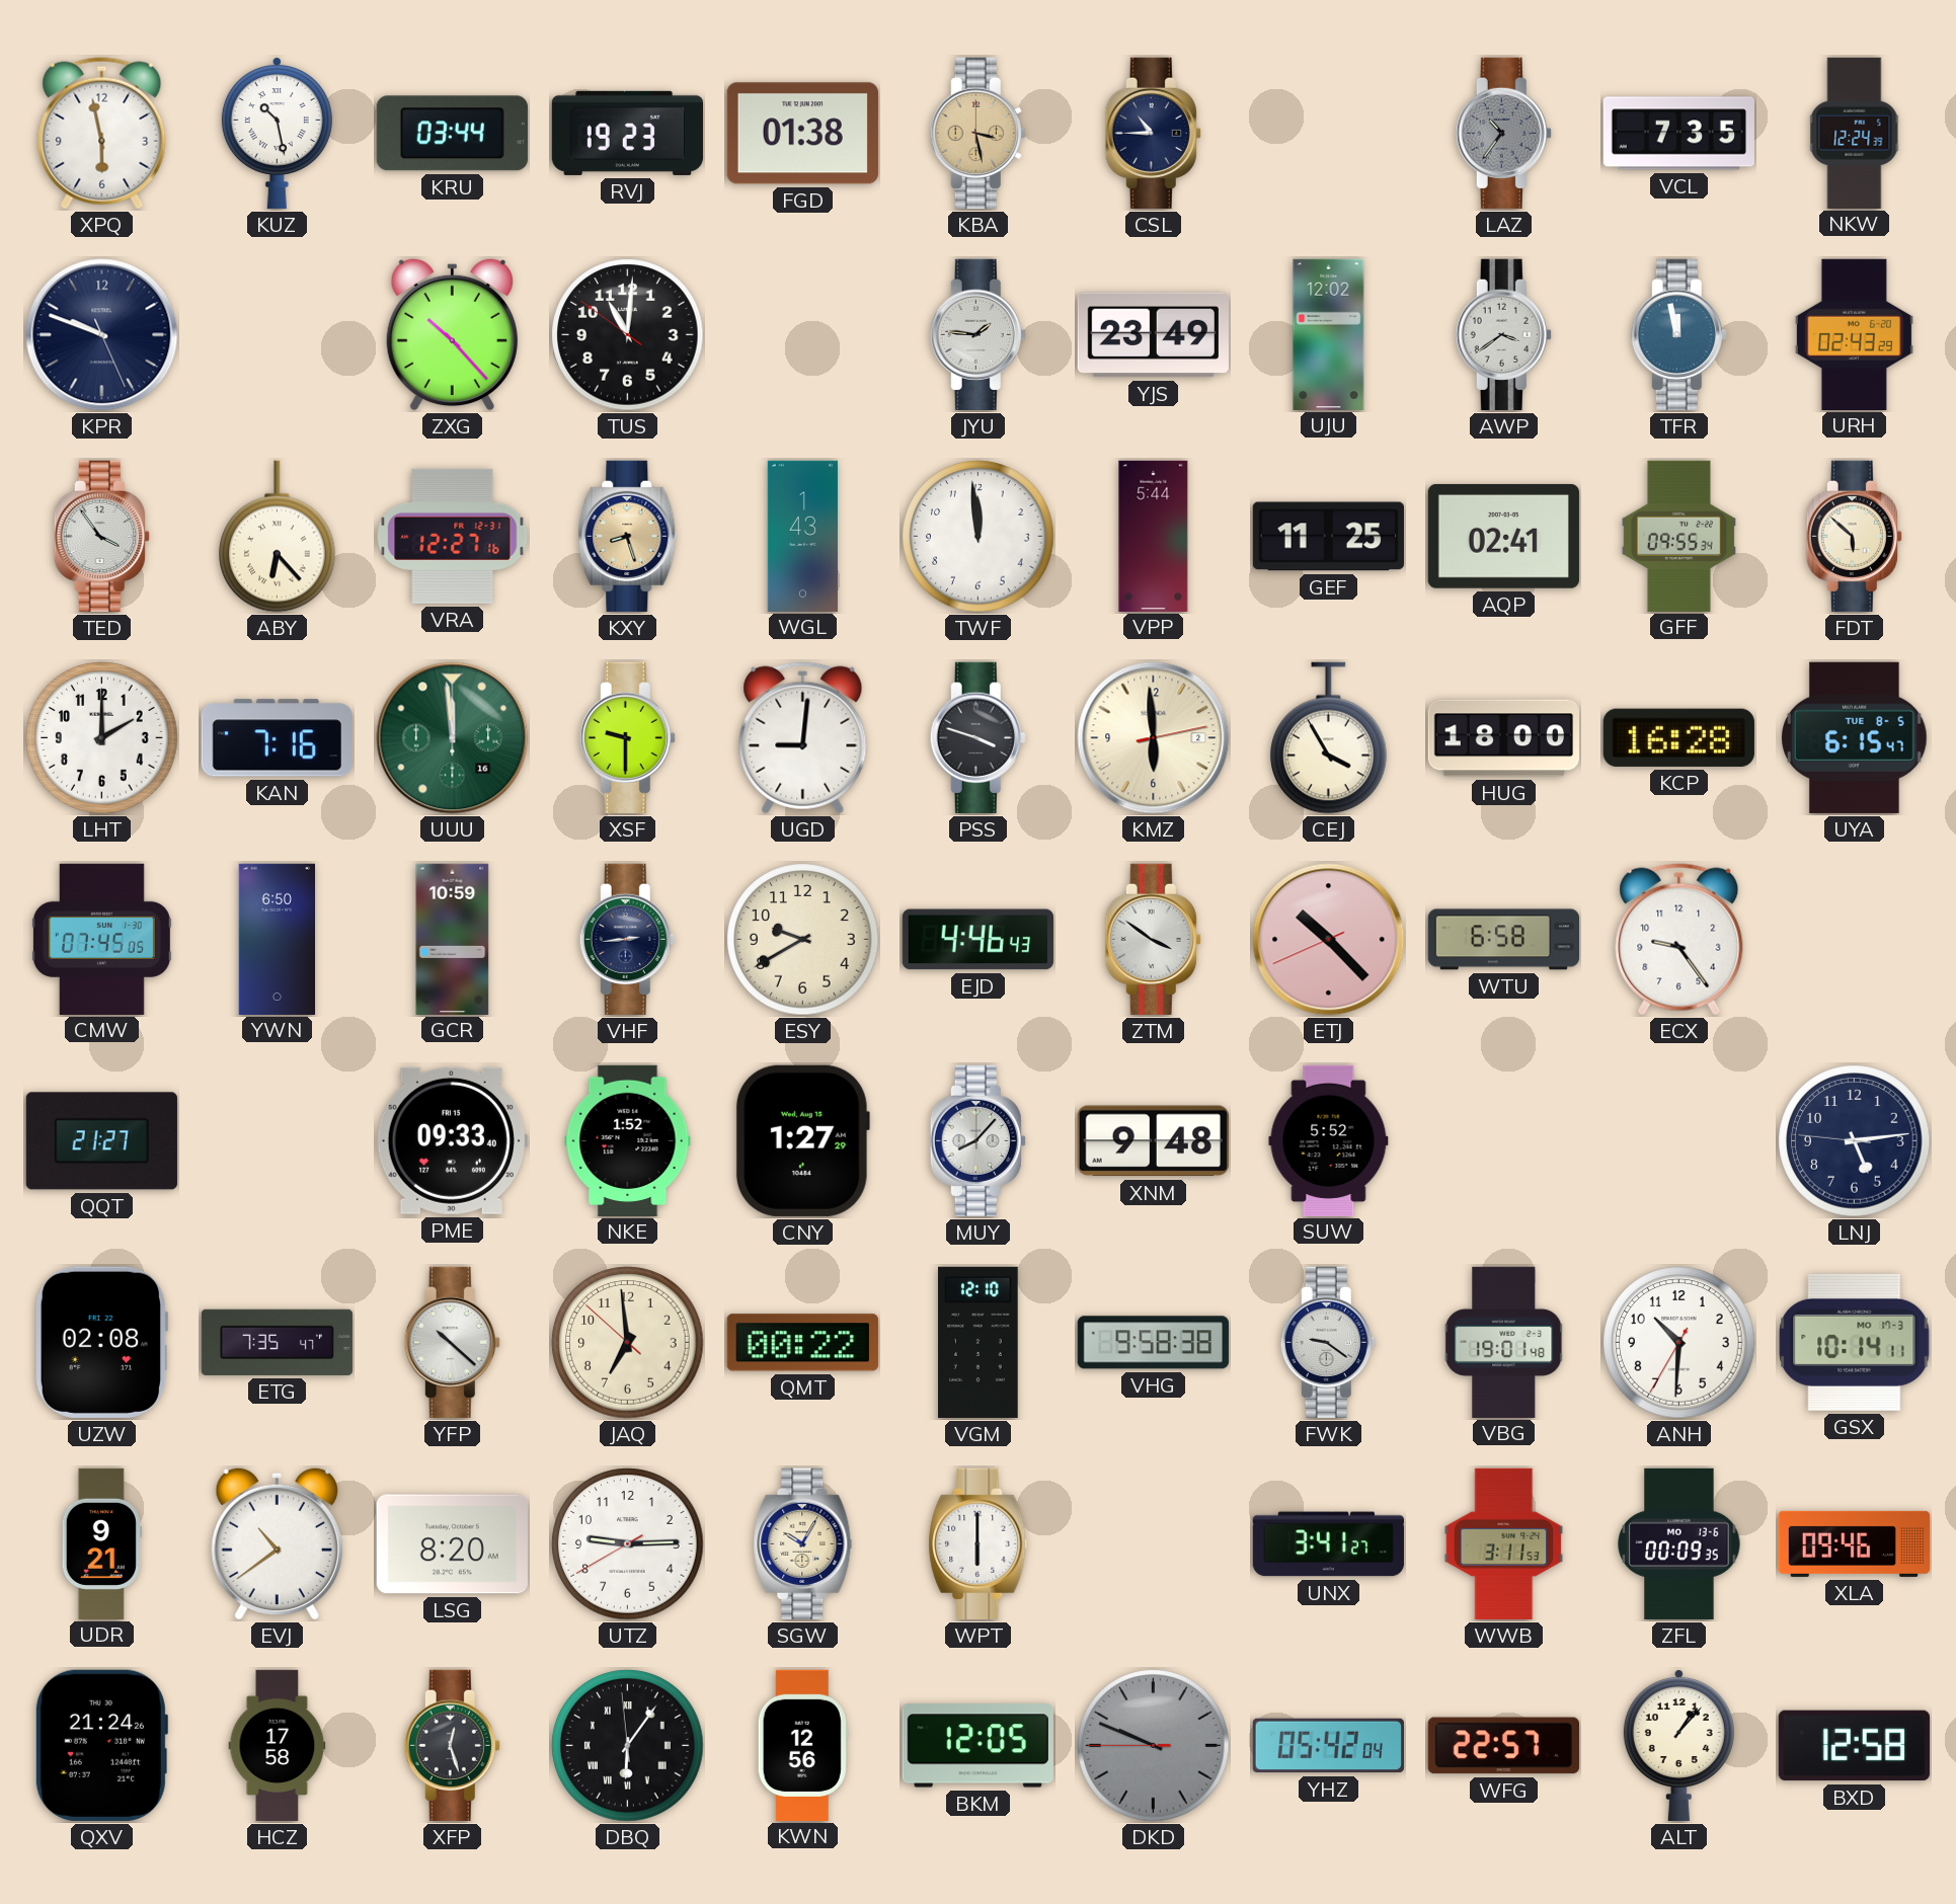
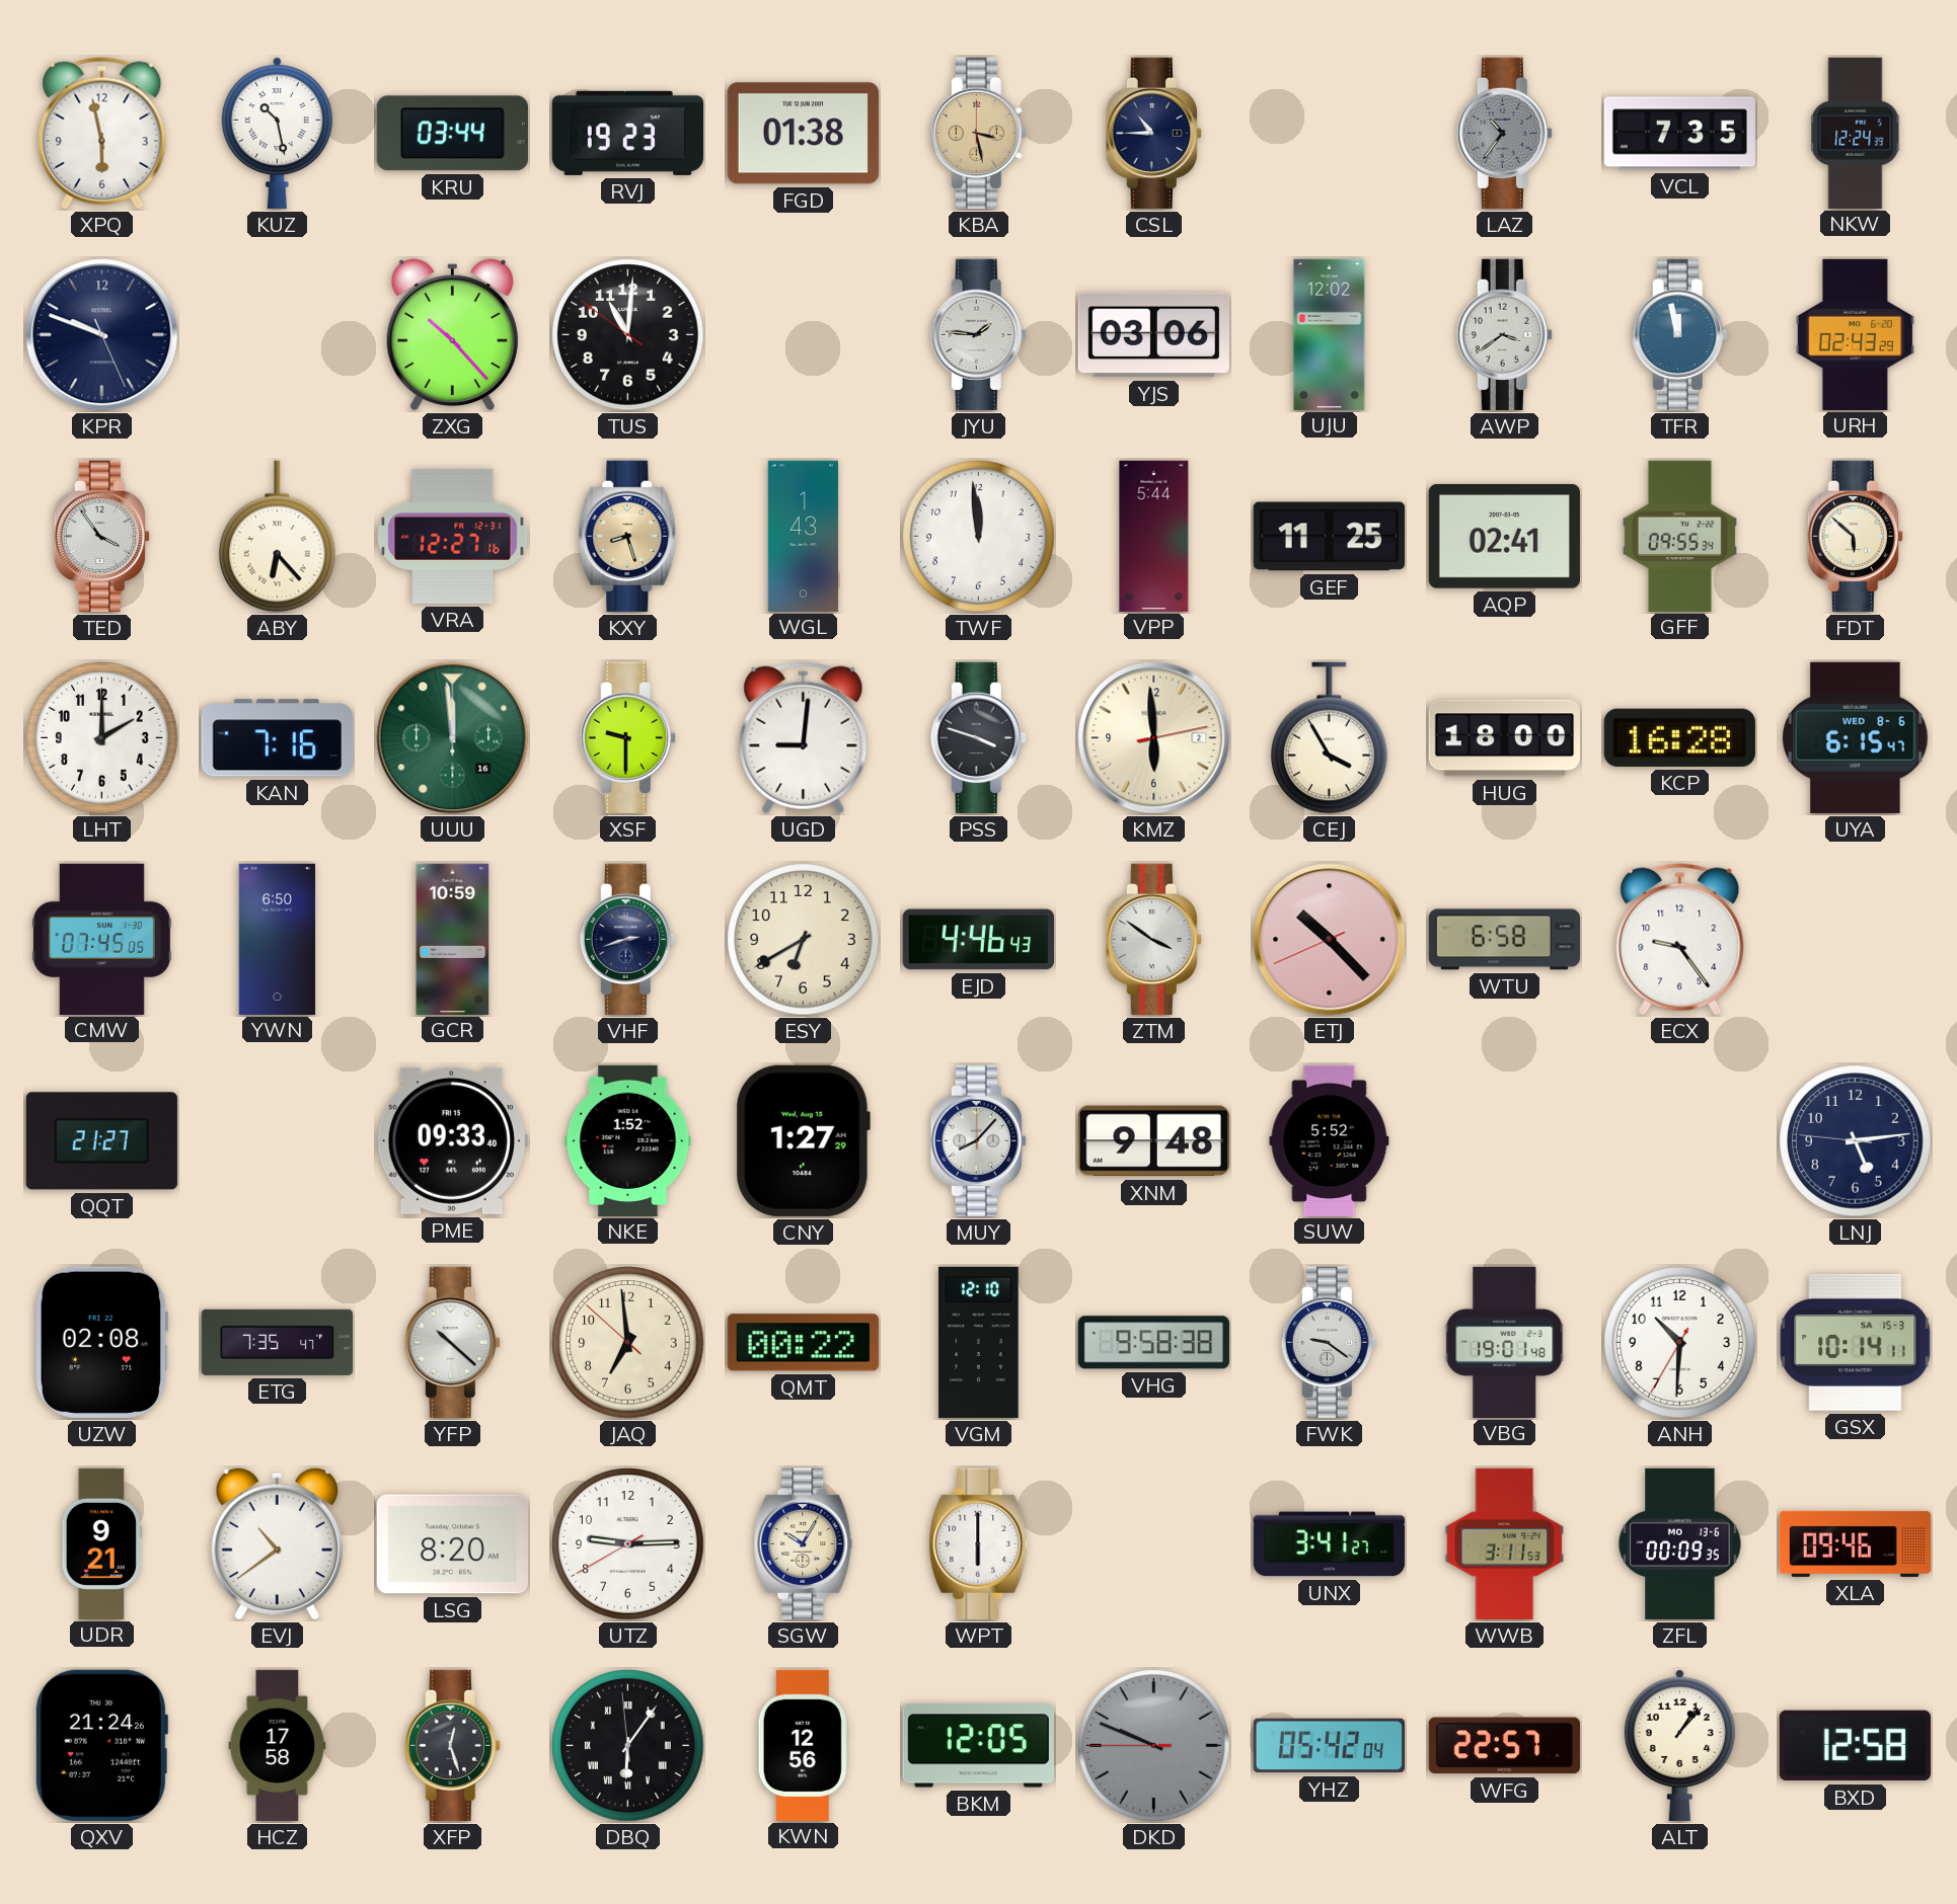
YJS: 23:49 -> 03:06
UYA date: TUE 8-5 -> WED 8-6
VHF: 2:44 -> 2:42
ESY: 9:40 -> 6:40
GSX date: MO 17-3 -> SA 15-3
